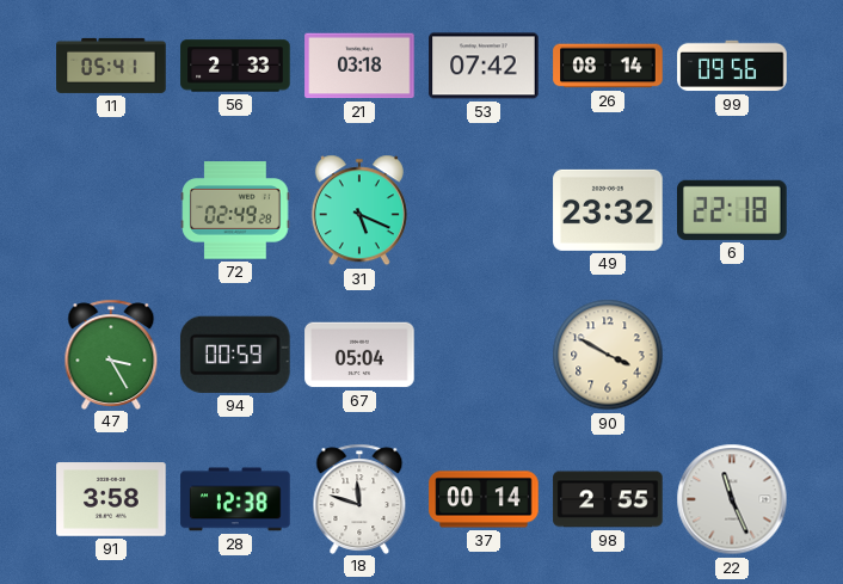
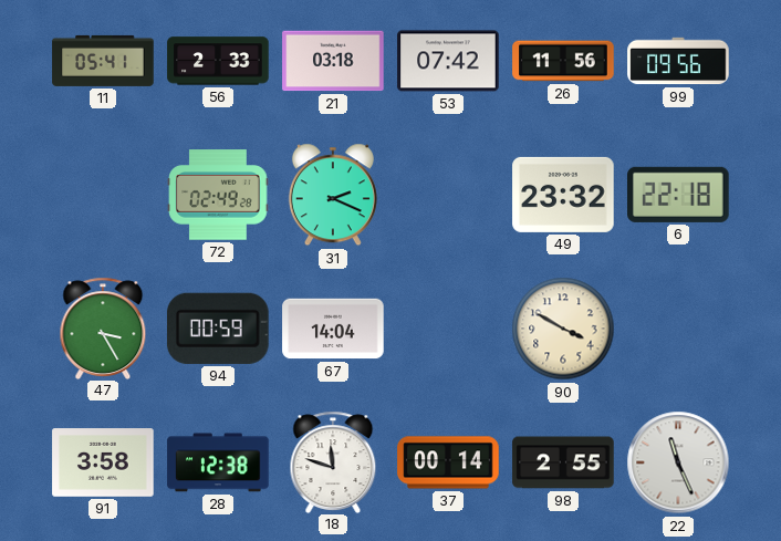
26: 08:14 -> 11:56
31: 5:19 -> 2:19
67: 05:04 -> 14:04
